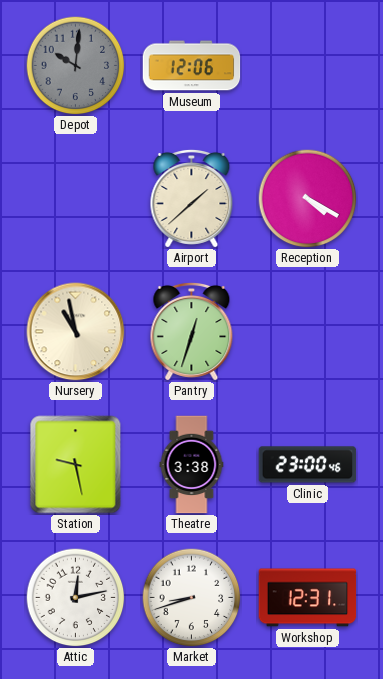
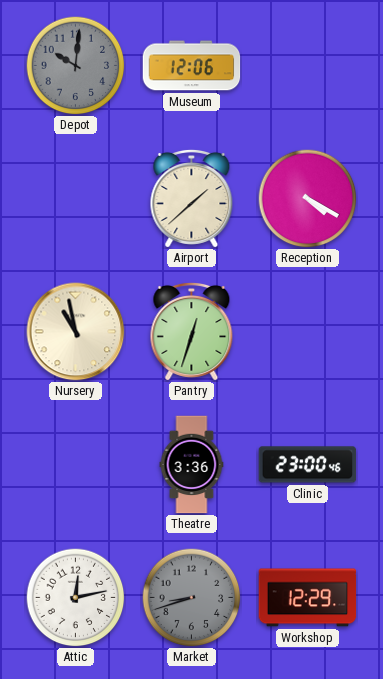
Station: 9:28 -> none
Theatre: 3:38 -> 3:36
Market dial: white -> grey
Workshop: 12:31 -> 12:29
